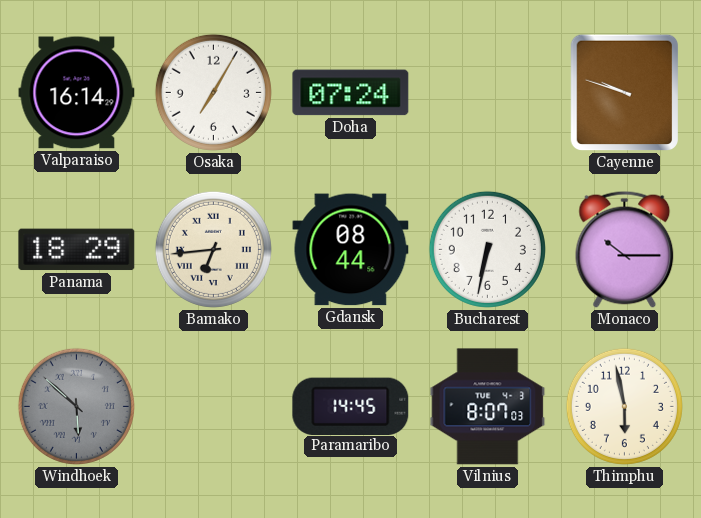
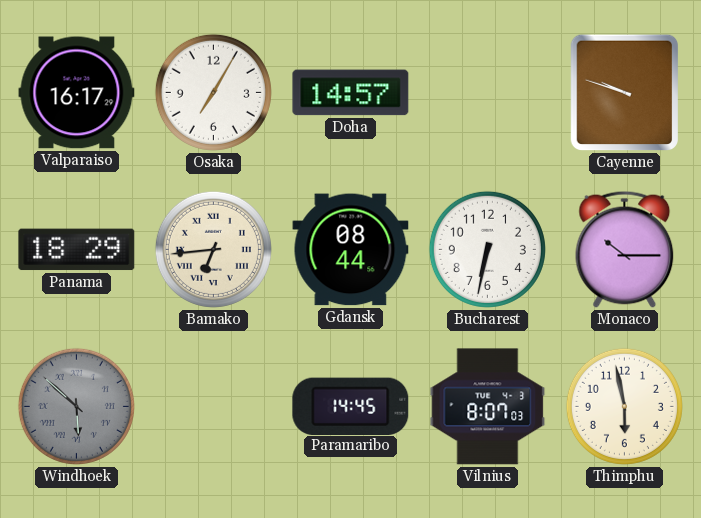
Valparaiso: 16:14 -> 16:17
Doha: 07:24 -> 14:57
